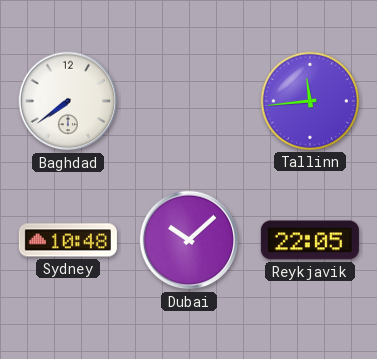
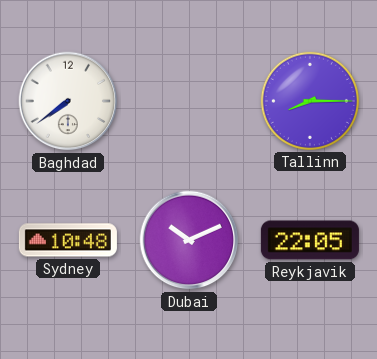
Tallinn: 11:44 -> 8:15
Dubai: 10:08 -> 10:11
